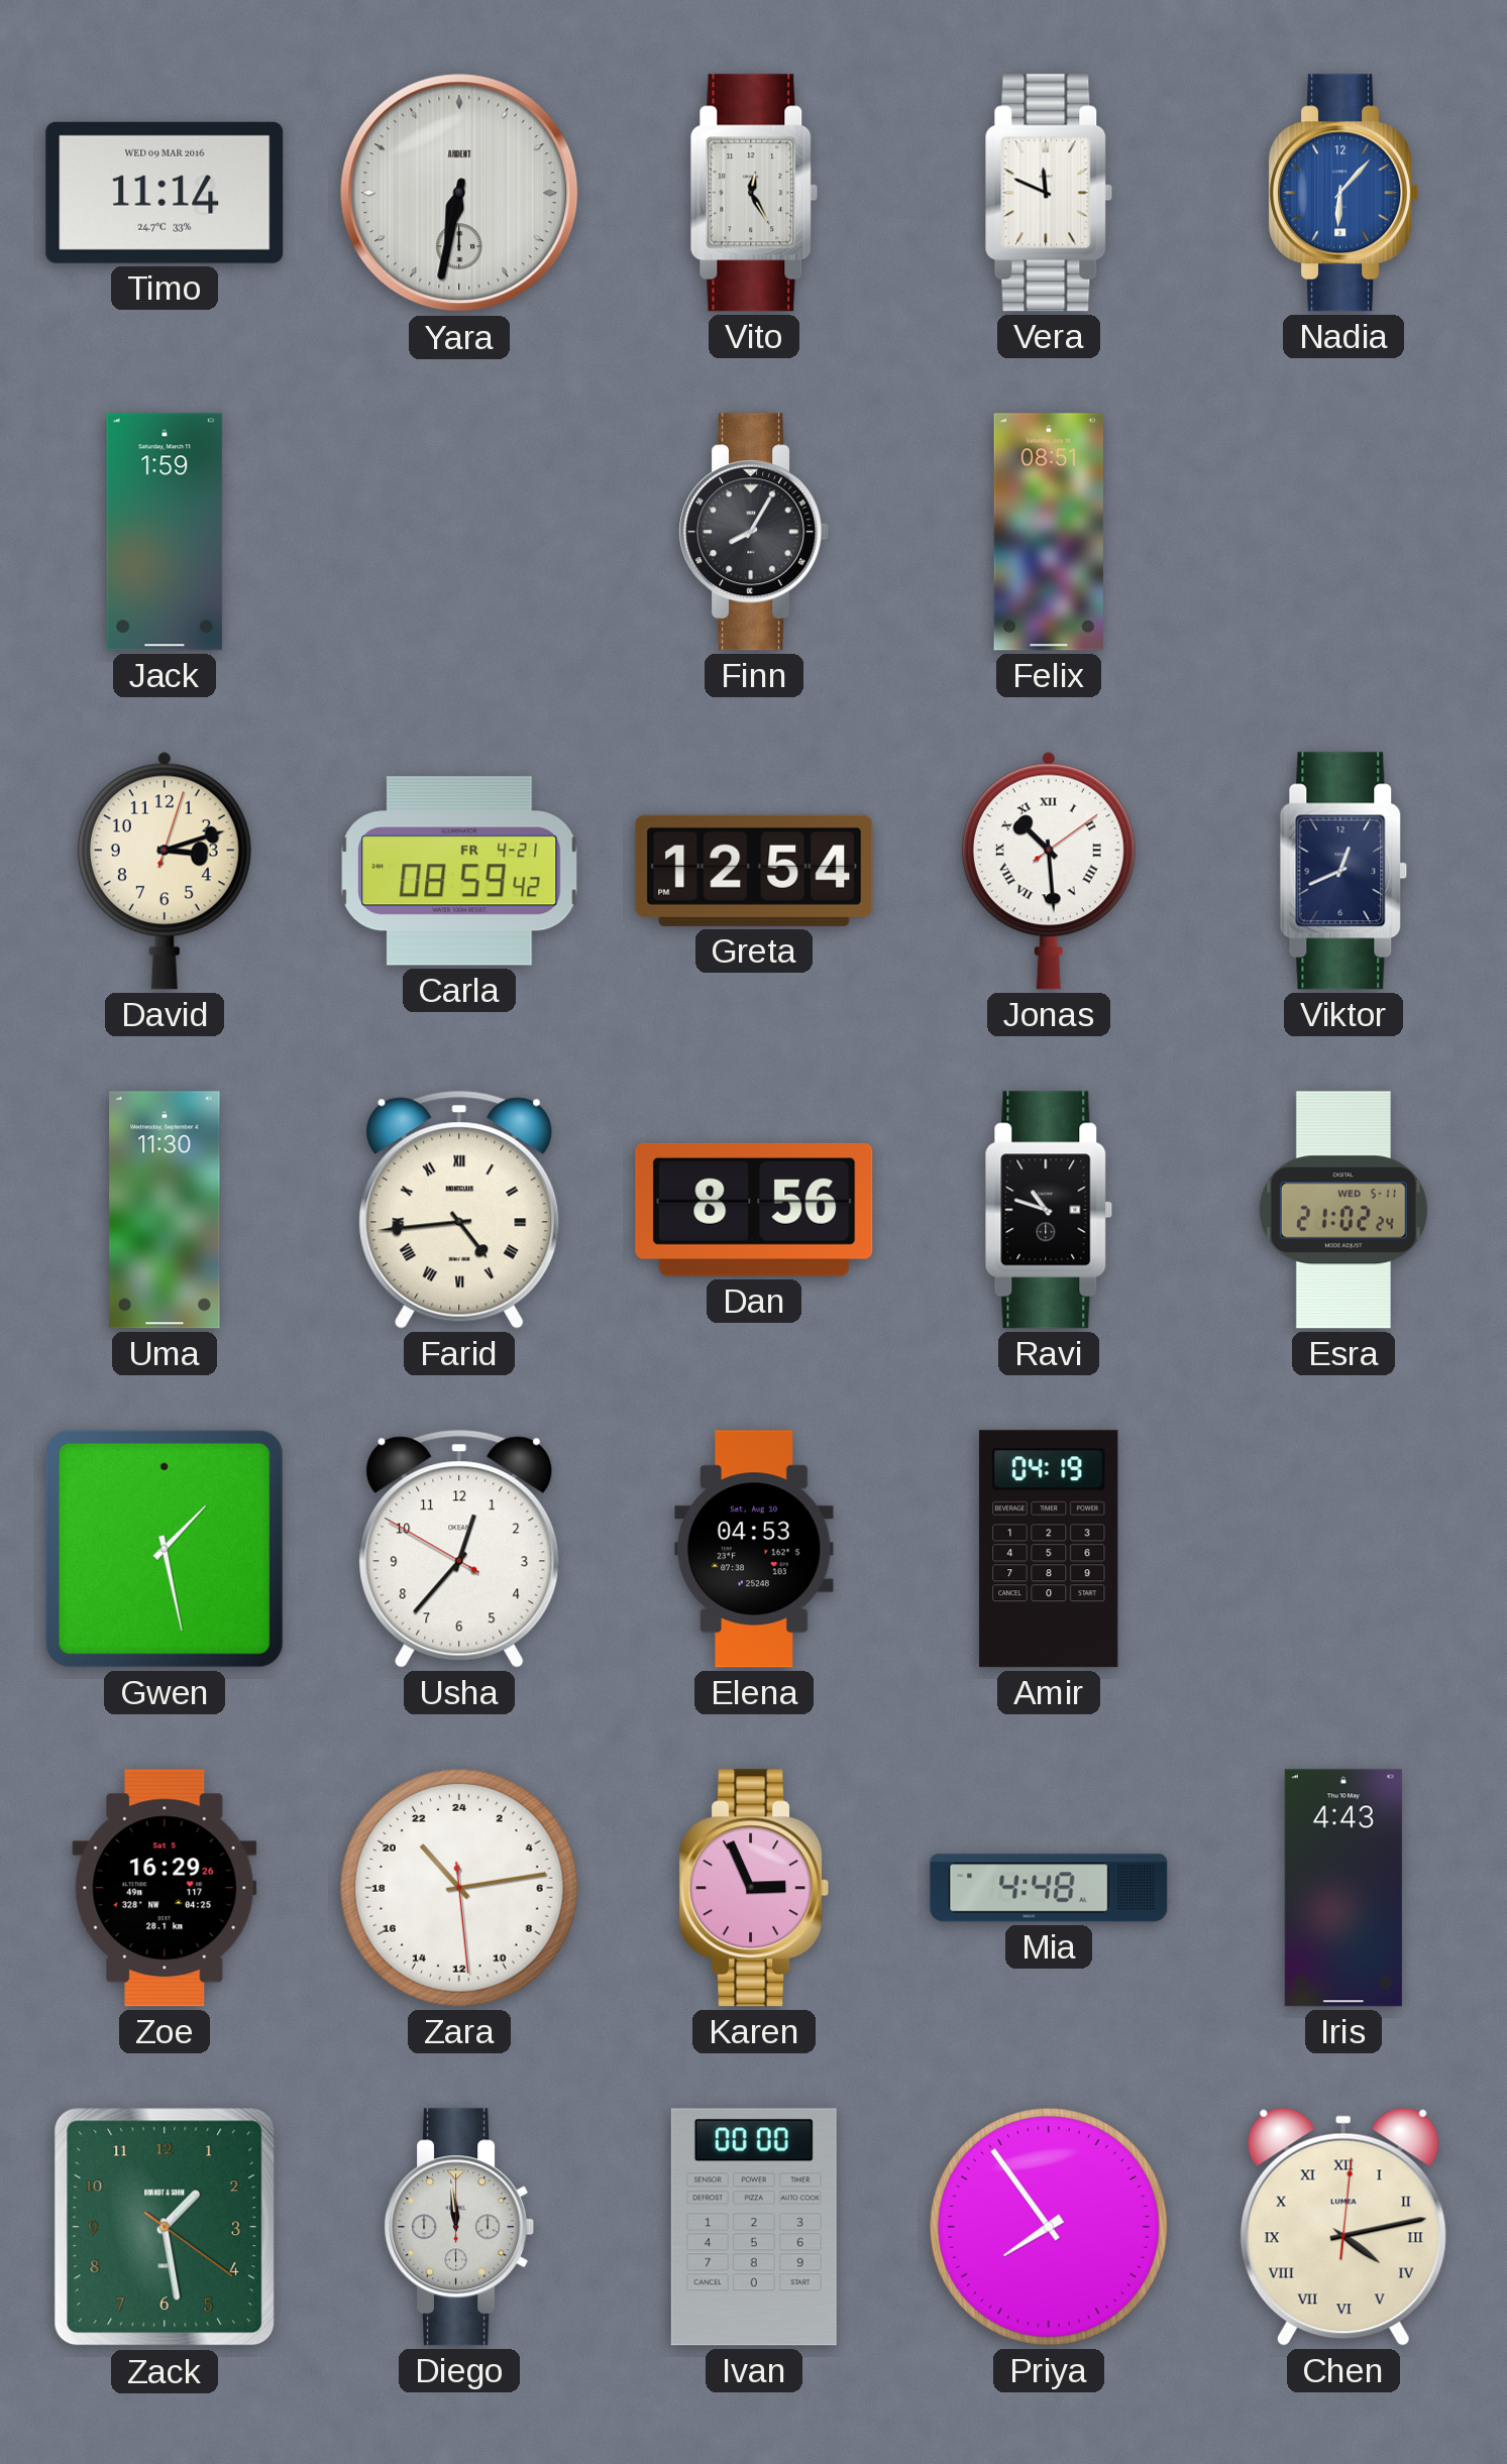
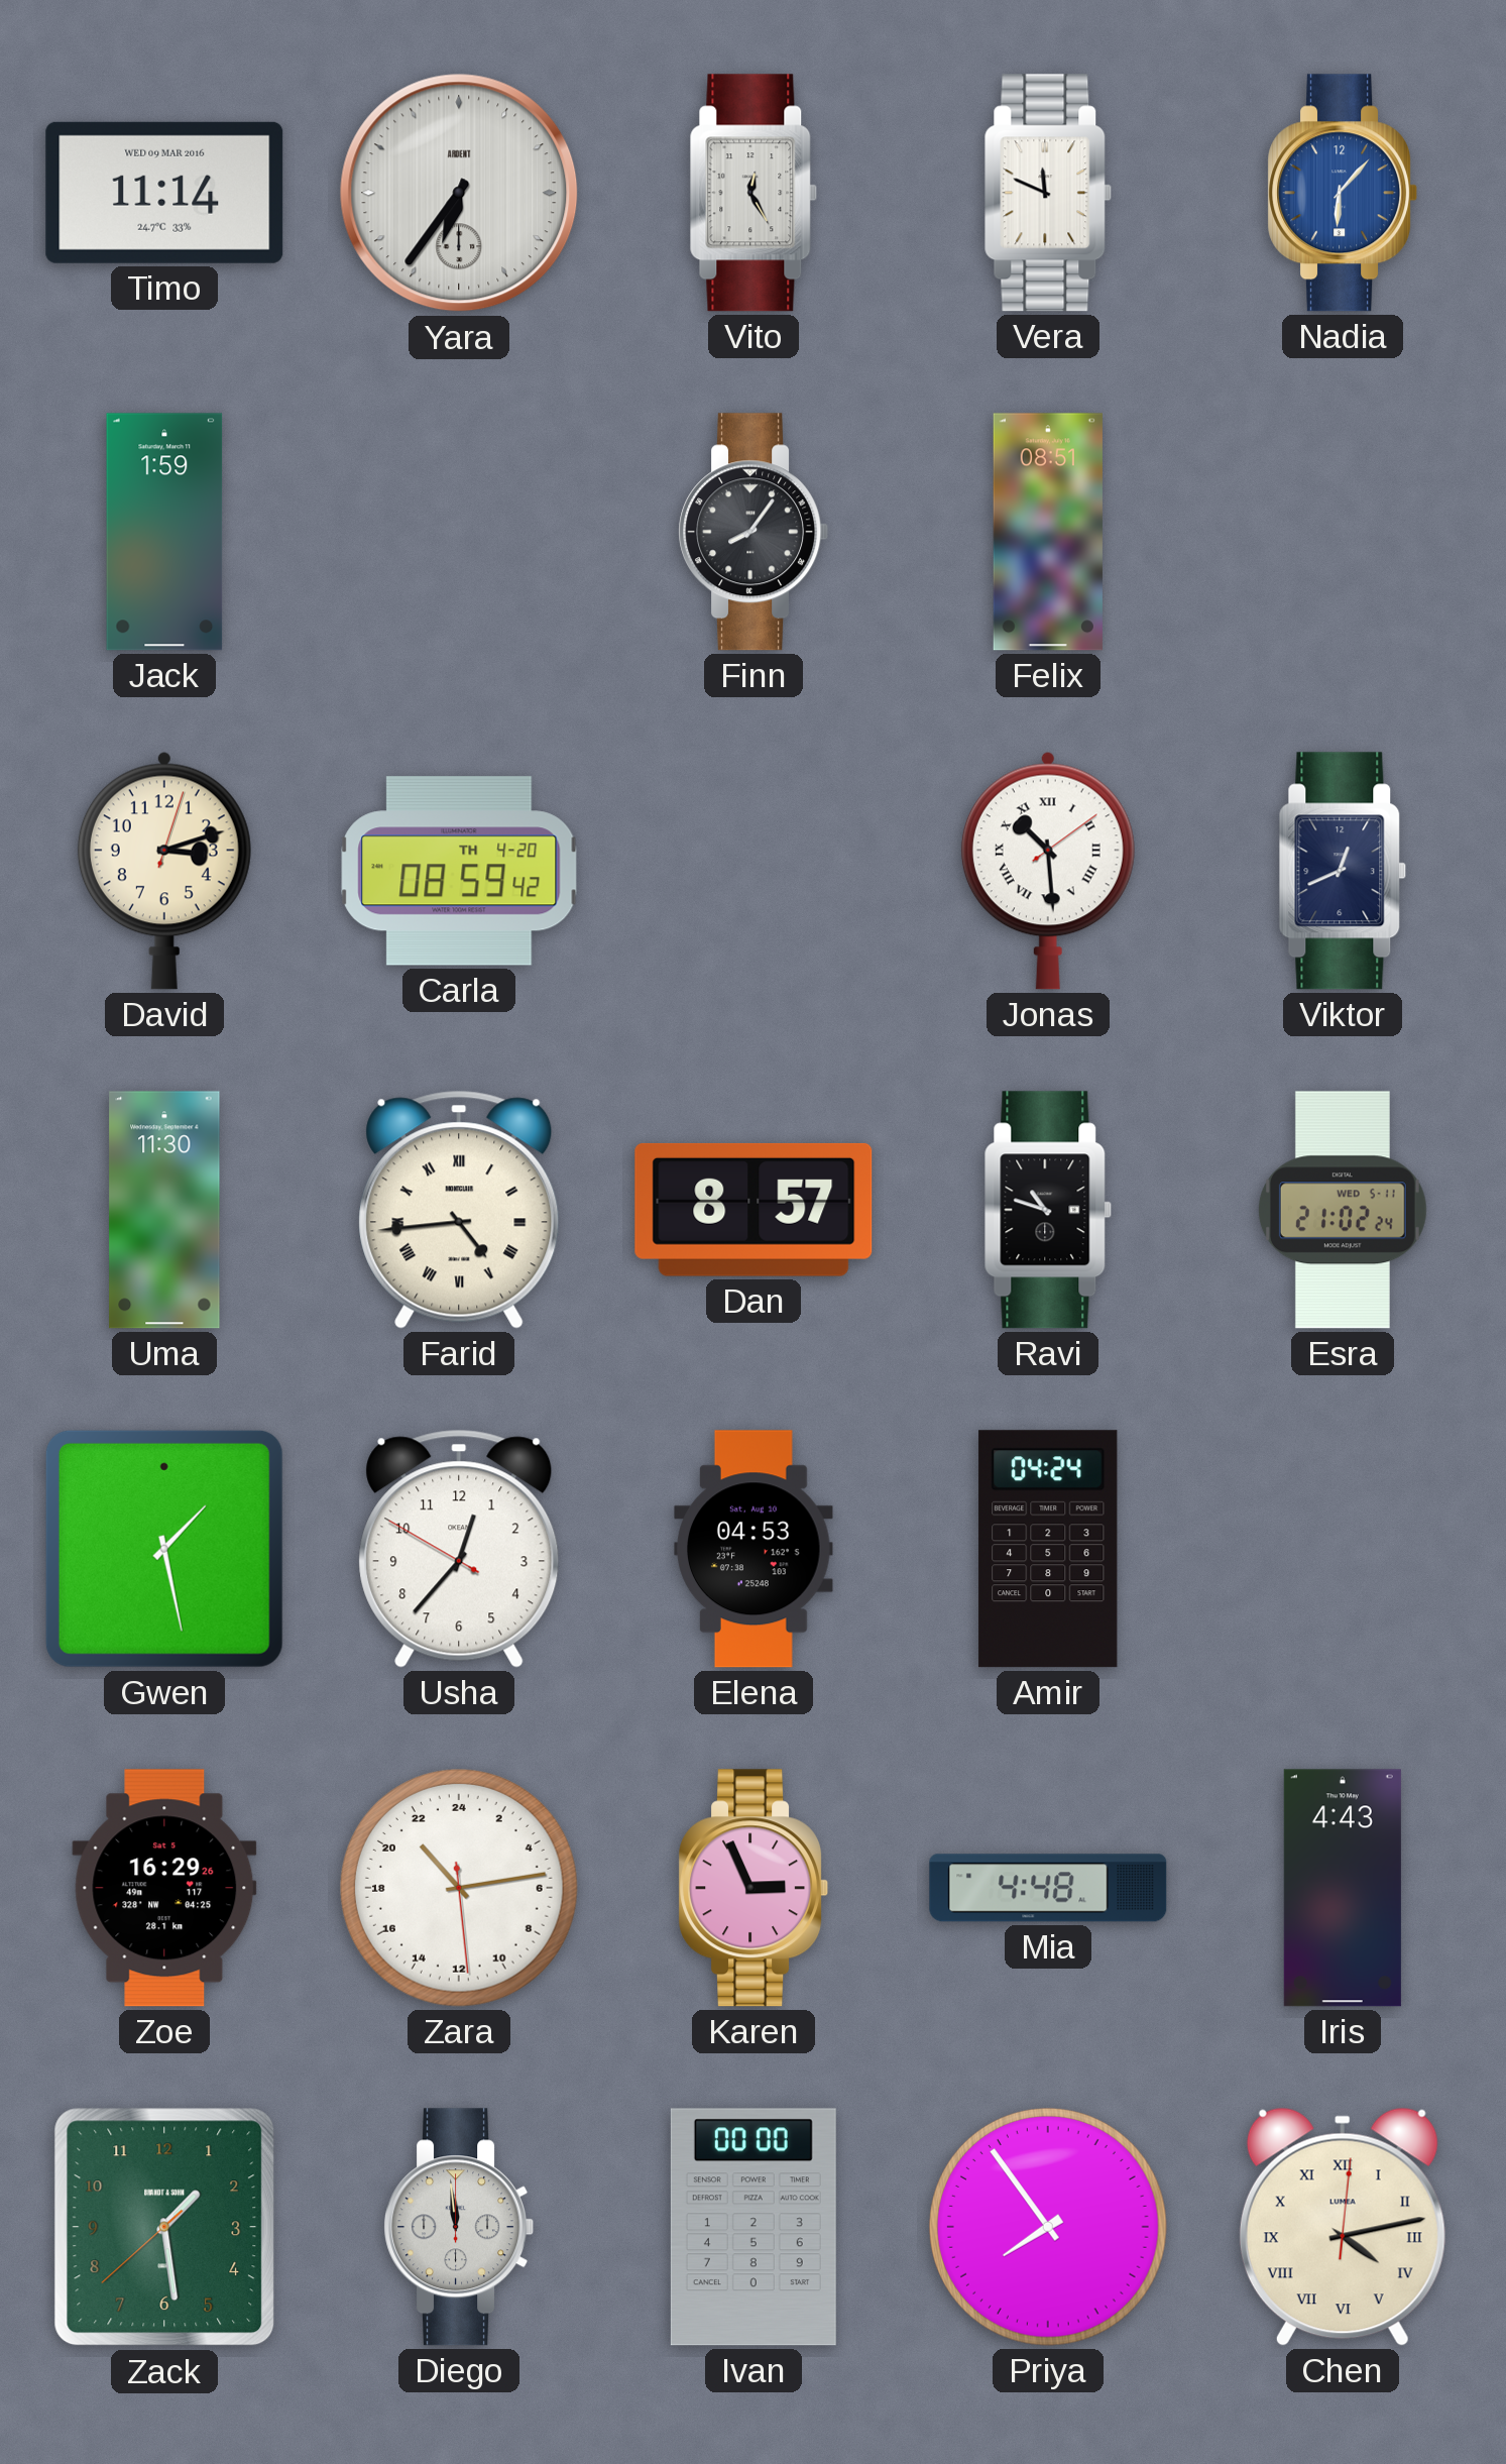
Yara: 6:32 -> 6:36
Finn: 8:05 -> 8:06
Carla date: FR 4-21 -> TH 4-20
Greta: 12:54 -> none
Dan: 8:56 -> 8:57
Amir: 04:19 -> 04:24
Zack: 1:28:21 -> 1:28:38
